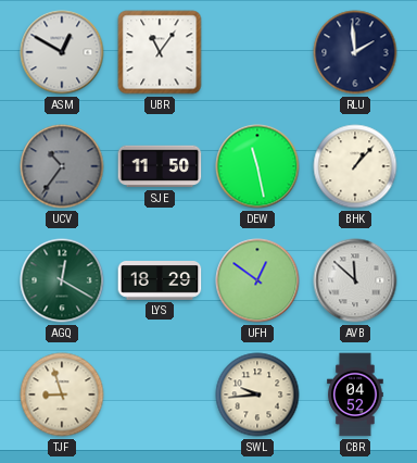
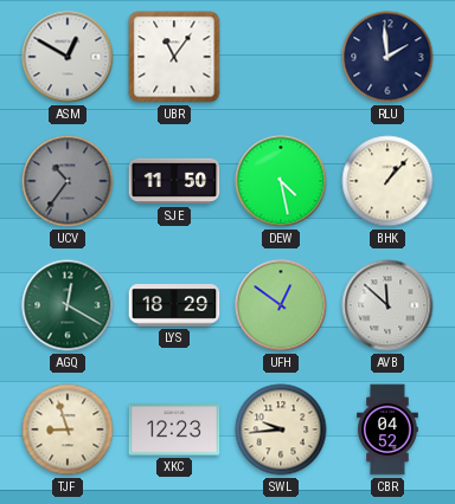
DEW: 11:28 -> 4:28
XKC: none -> 12:23
